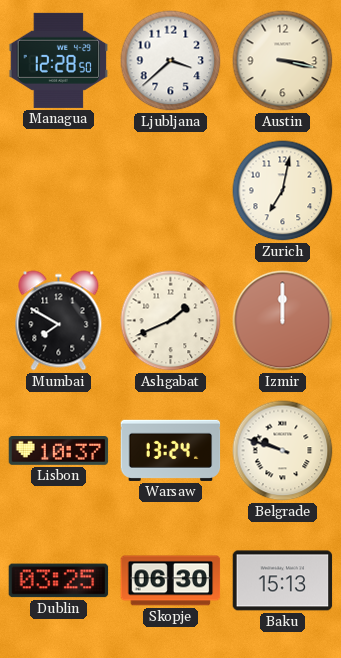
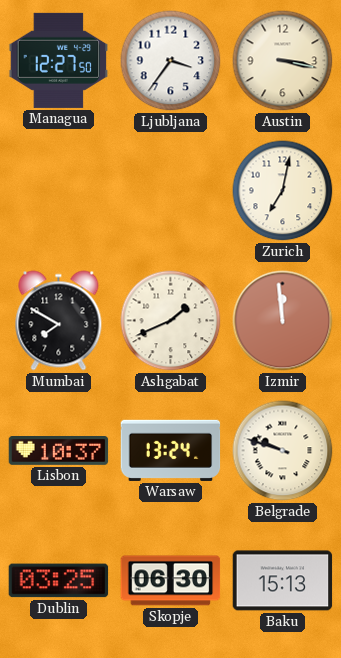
Managua: 12:28 -> 12:27
Ljubljana: 3:38 -> 3:36
Izmir: 12:00 -> 11:59
